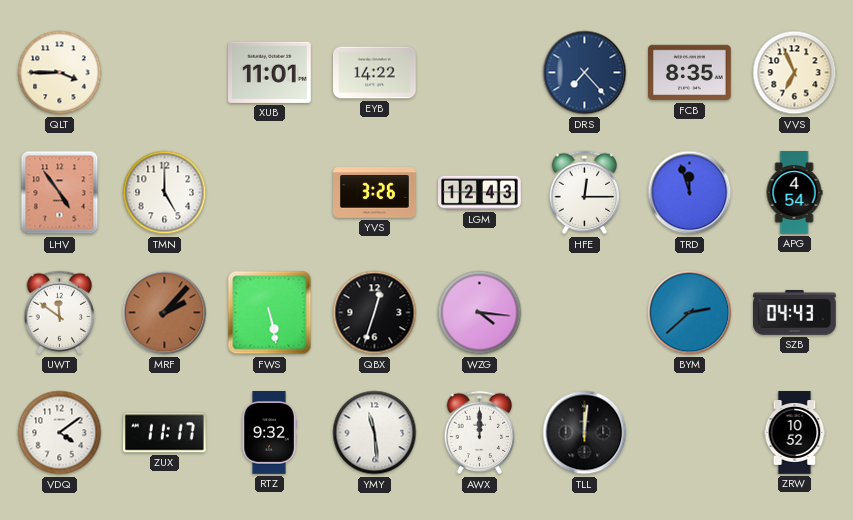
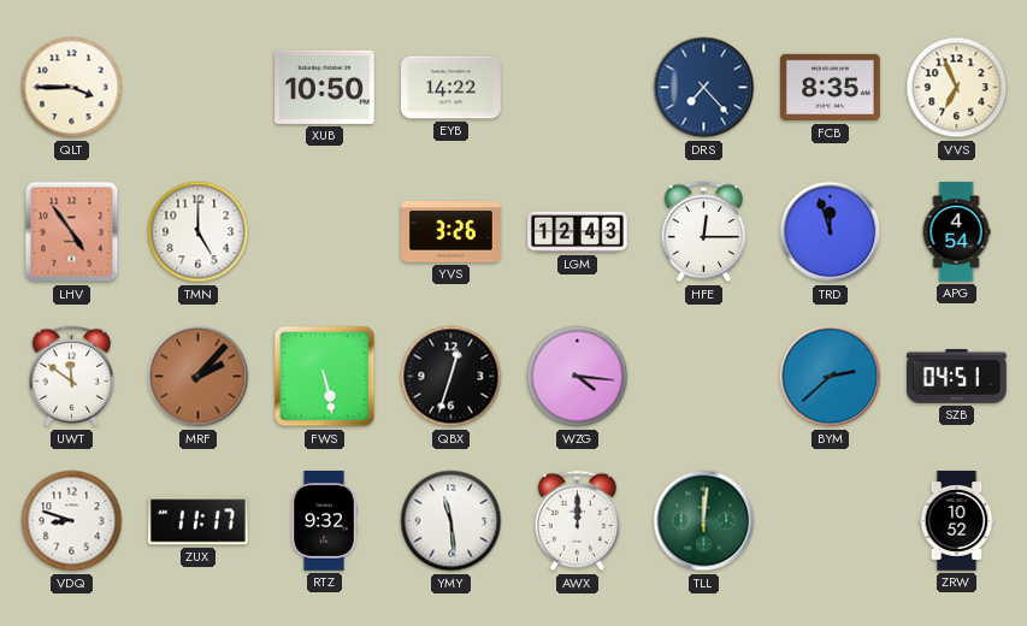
XUB: 11:01 -> 10:50
SZB: 04:43 -> 04:51
VDQ: 4:09 -> 8:48
TLL dial: black -> green
